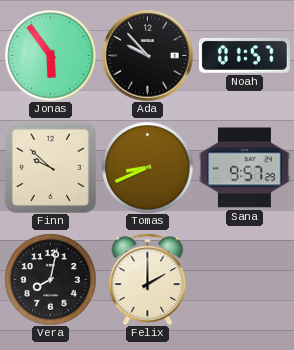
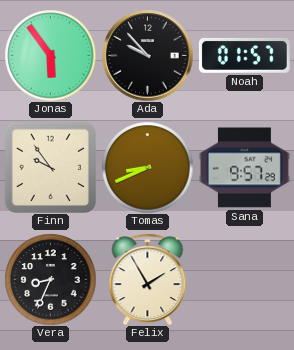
Finn: 9:52 -> 9:54
Vera: 8:02 -> 8:34
Felix: 2:00 -> 1:55
